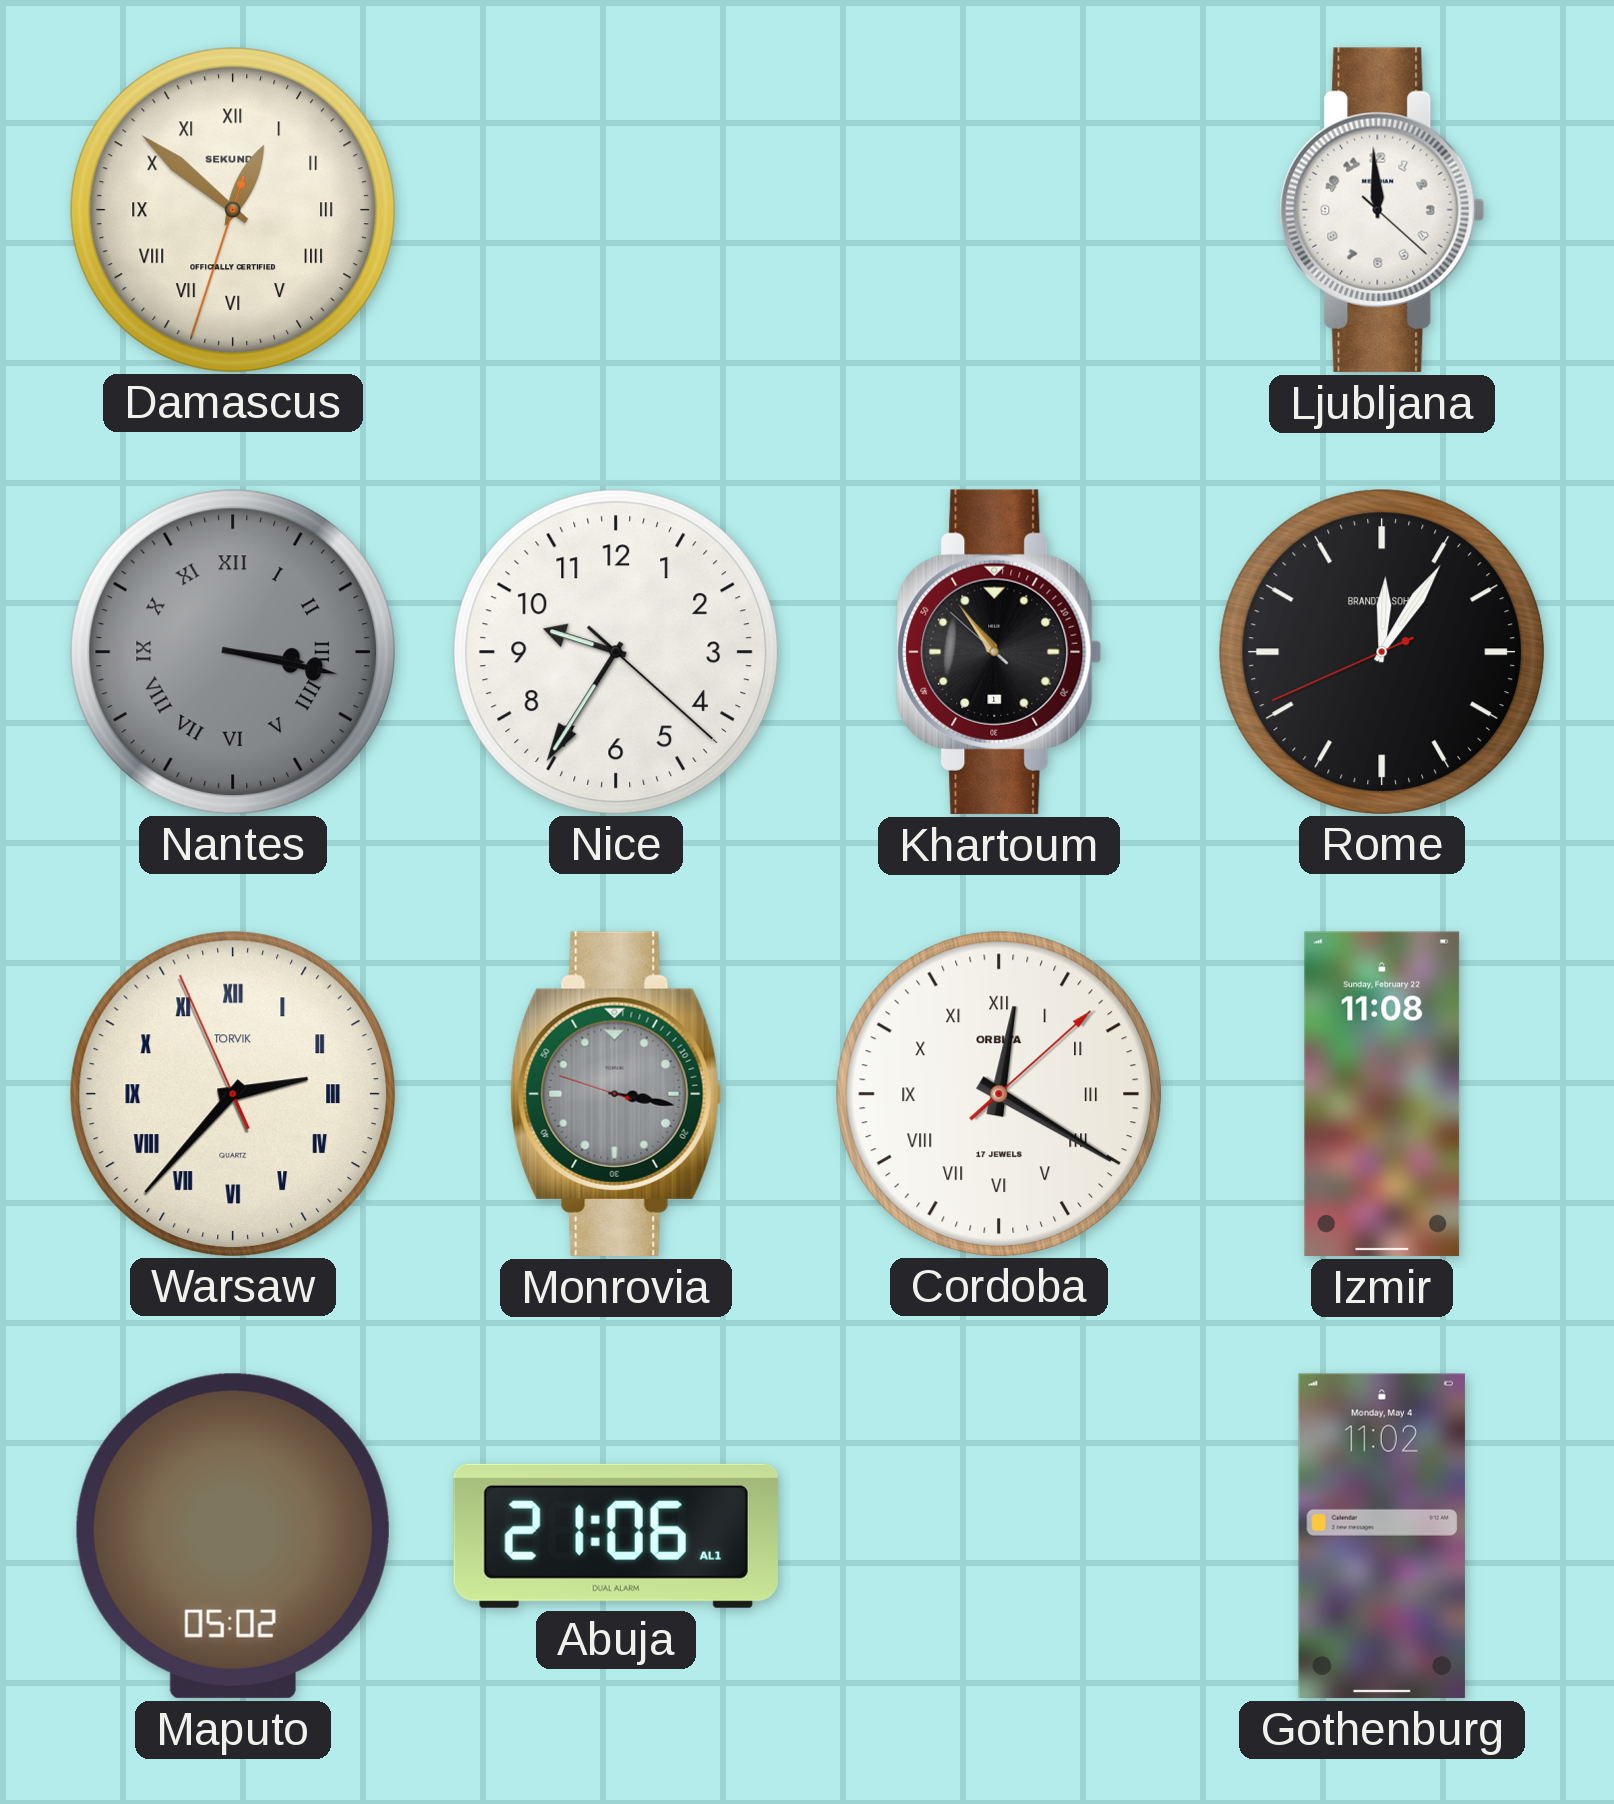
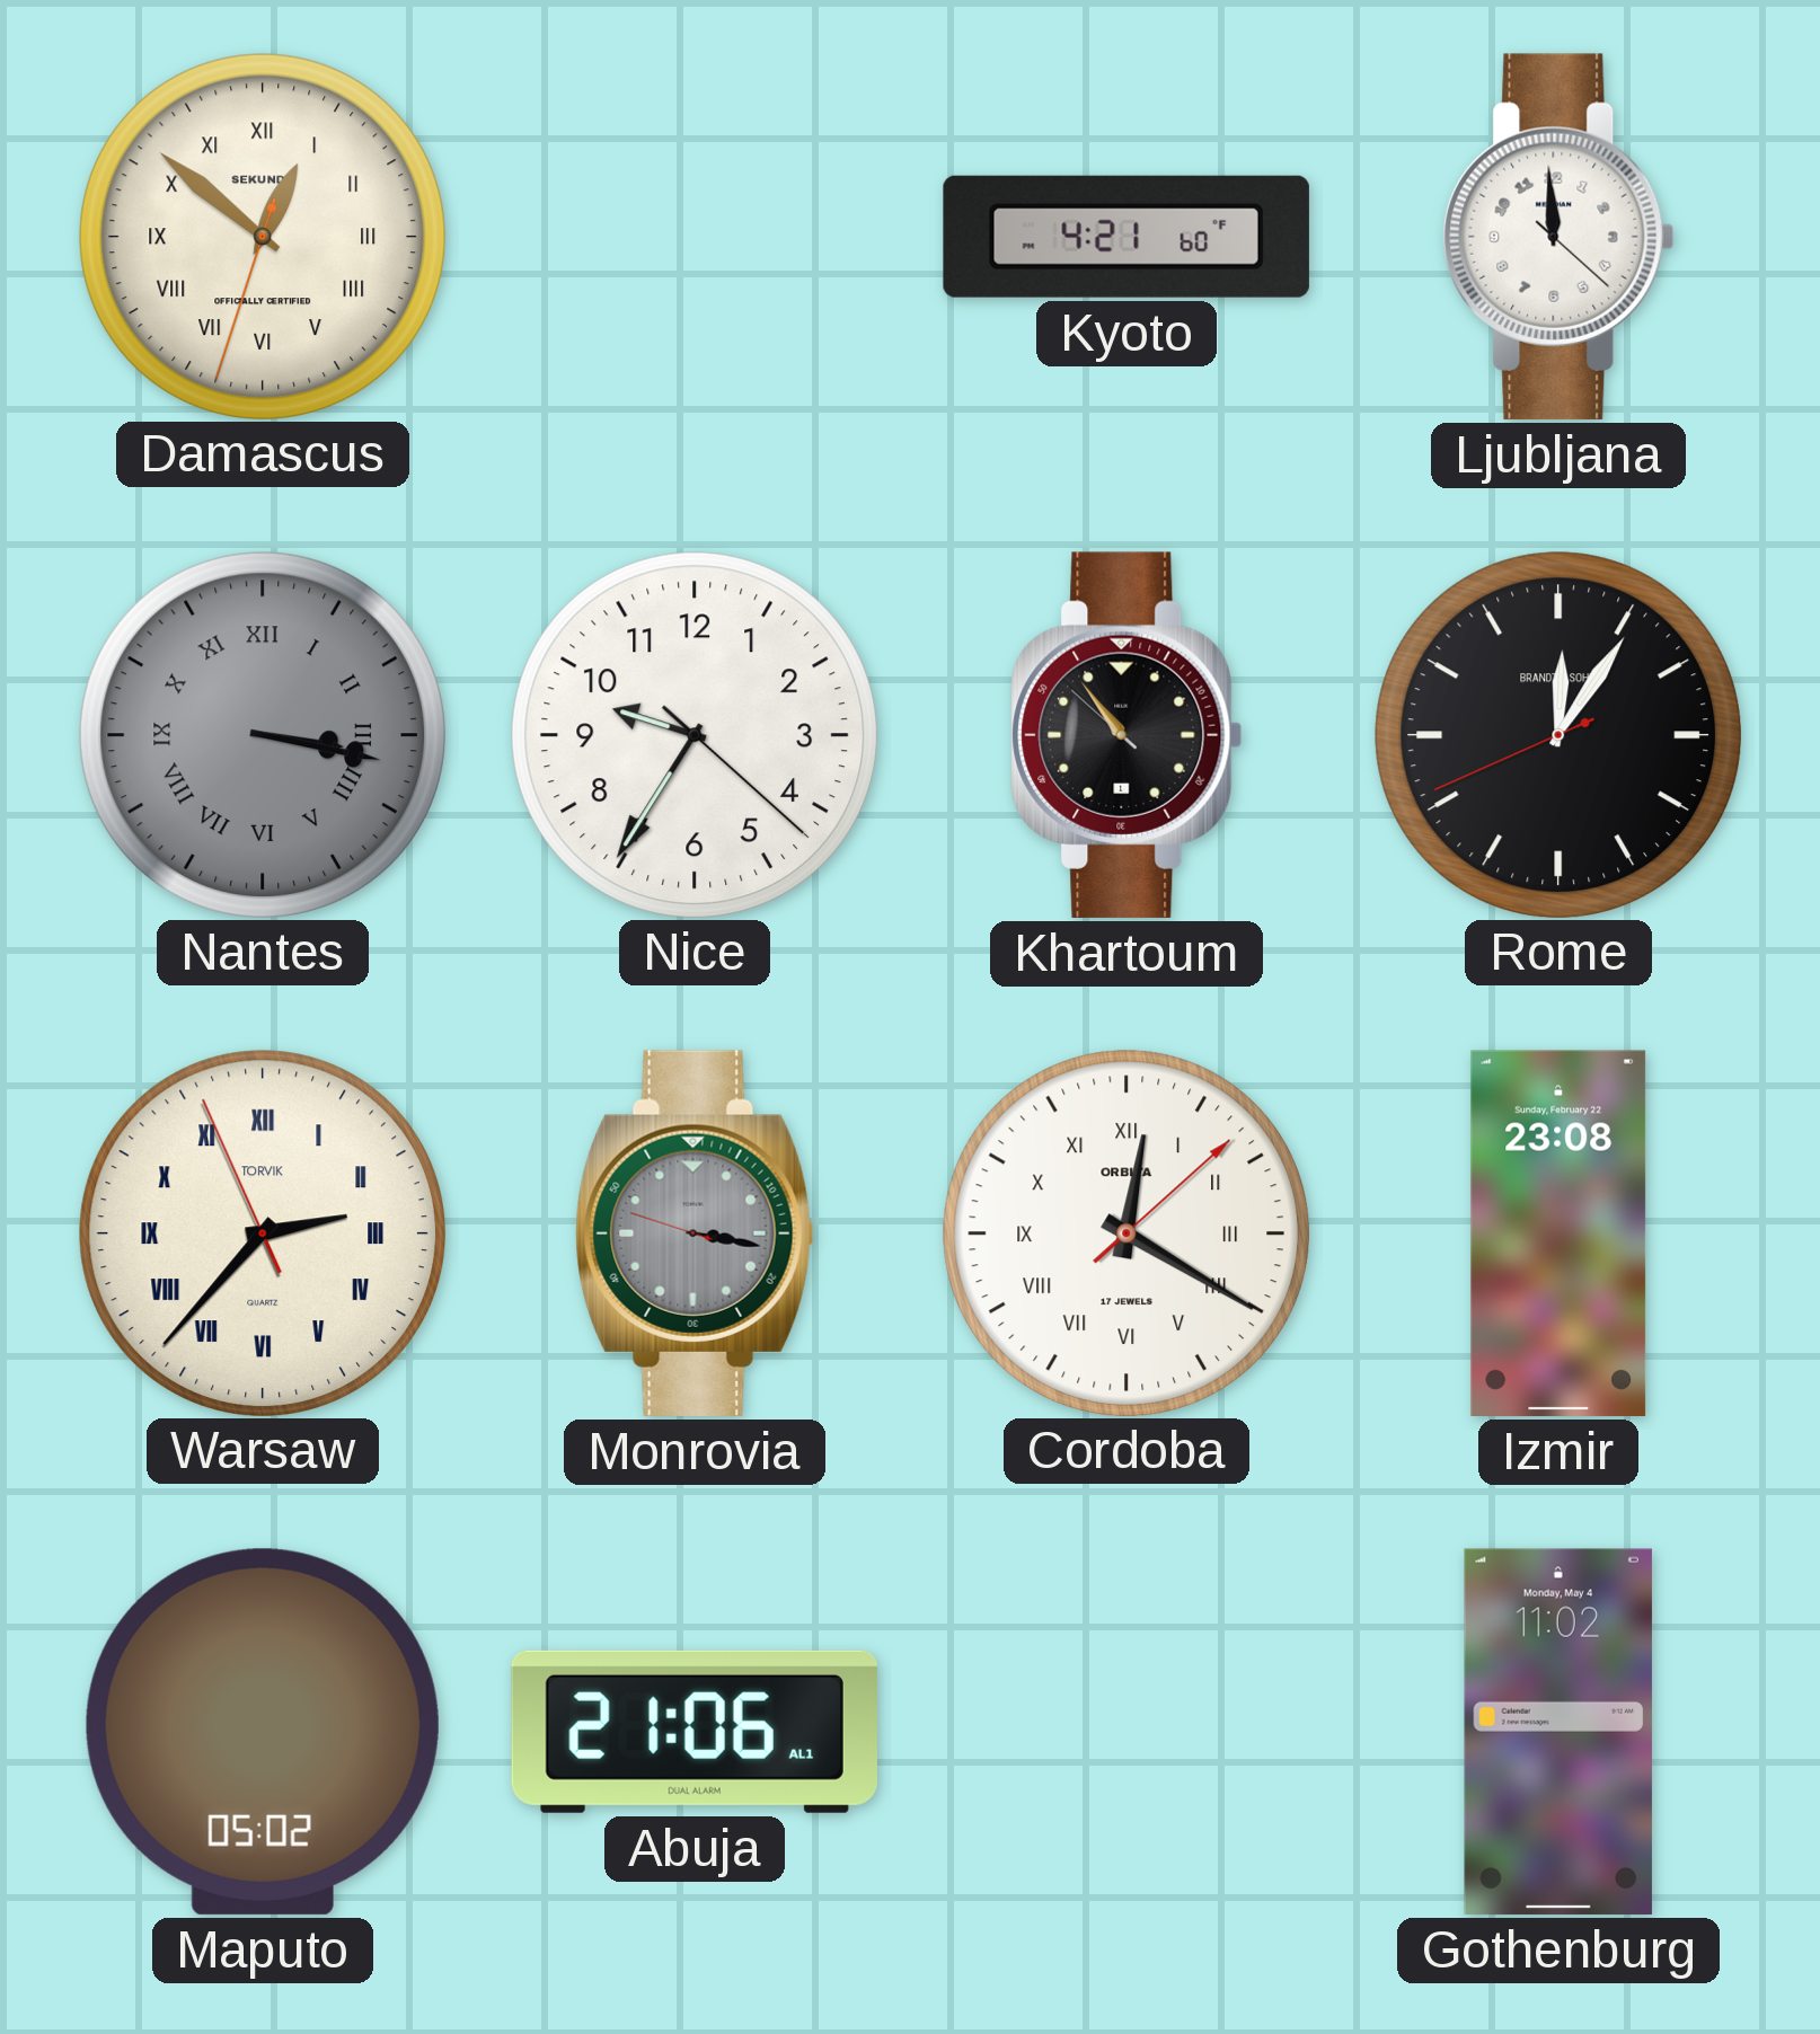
Kyoto: none -> 4:21
Izmir: 11:08 -> 23:08
